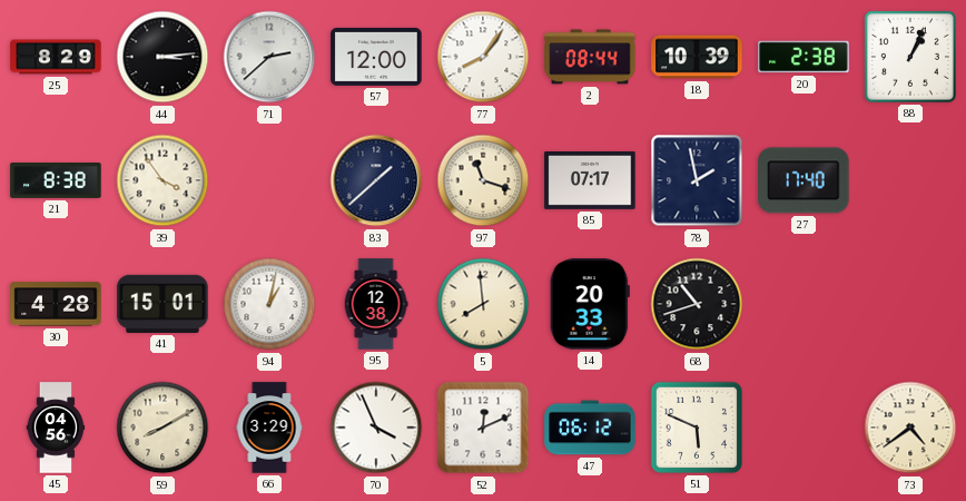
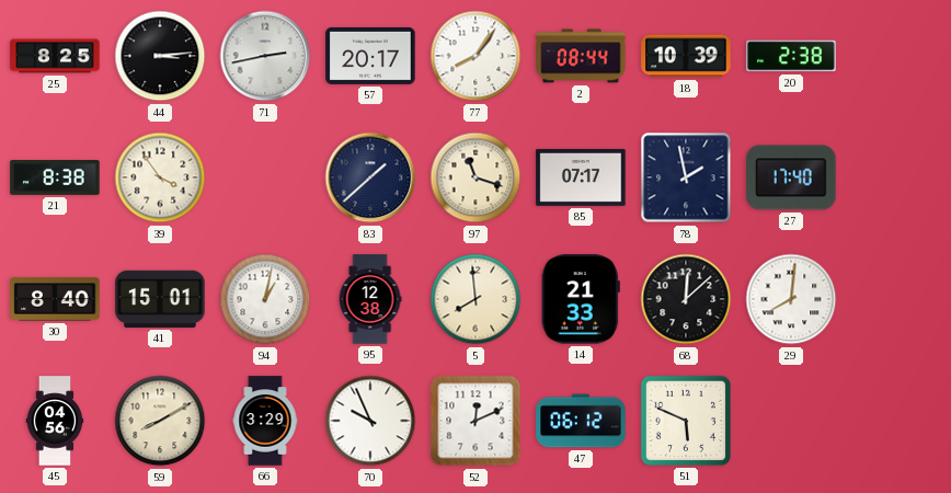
25: 8:29 -> 8:25
71: 2:38 -> 2:43
57: 12:00 -> 20:17
88: 1:04 -> none
30: 4:28 -> 8:40
14: 20:33 -> 21:33
68: 10:42 -> 12:08
29: none -> 8:01
70: 3:56 -> 9:56
73: 4:39 -> none
